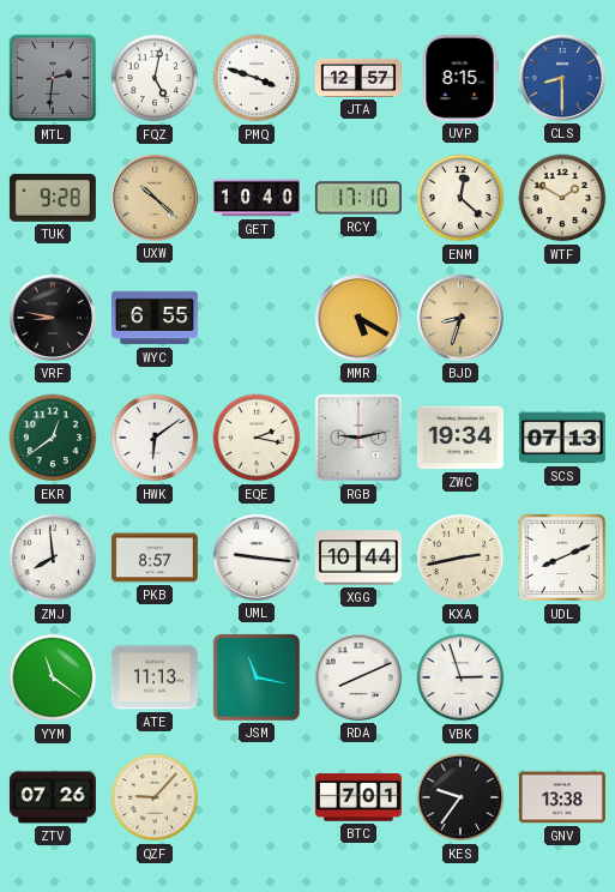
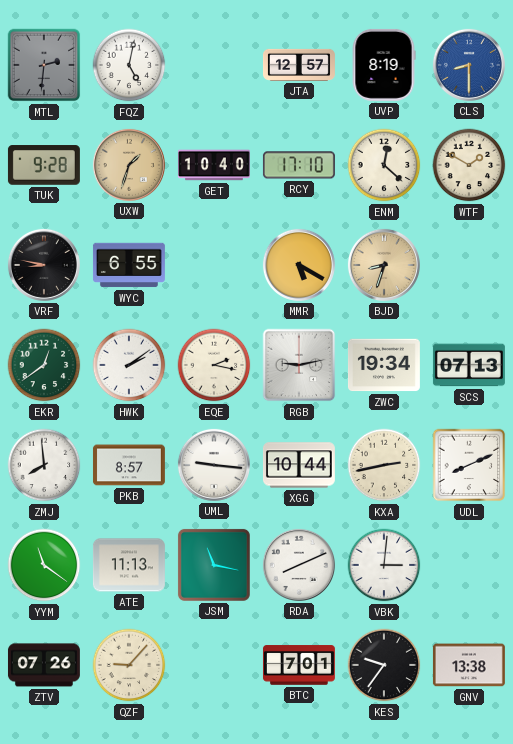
PMQ: 3:48 -> none
UVP: 8:15 -> 8:19
UXW: 10:22 -> 1:33
HWK: 6:09 -> 2:09
VBK: 2:57 -> 3:01
